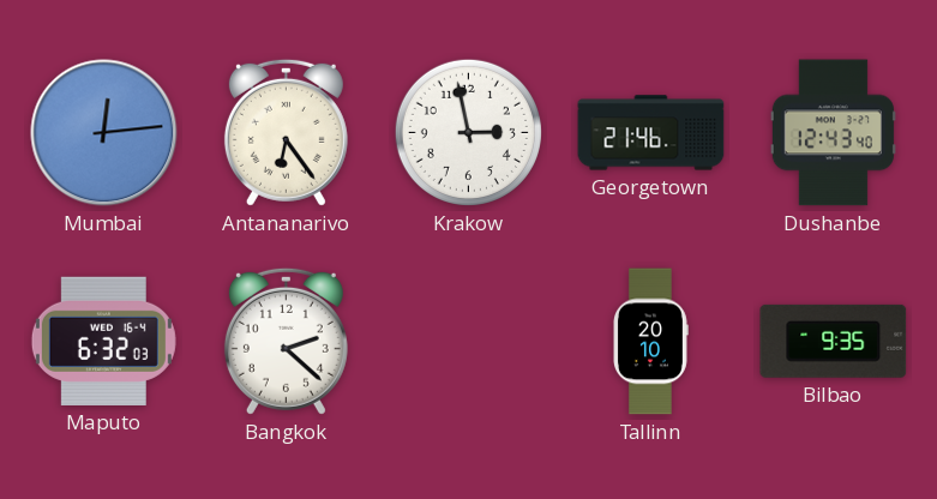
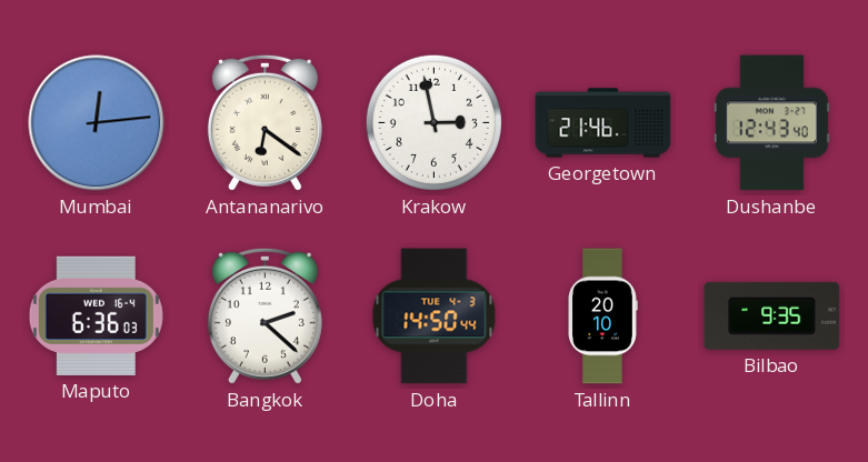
Antananarivo: 6:24 -> 6:21
Maputo: 6:32 -> 6:36
Doha: none -> 14:50
